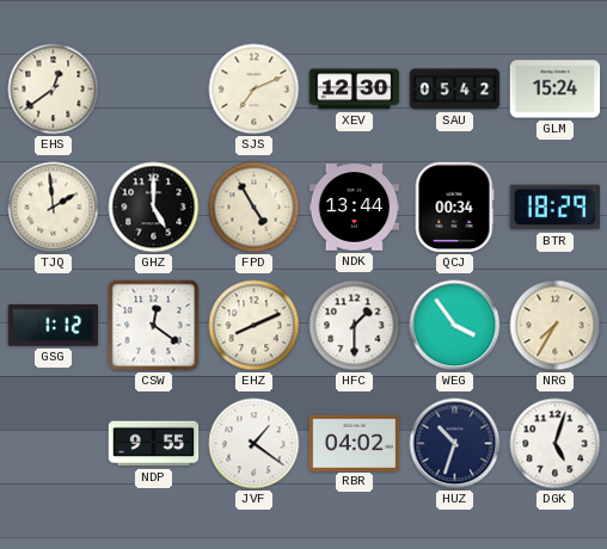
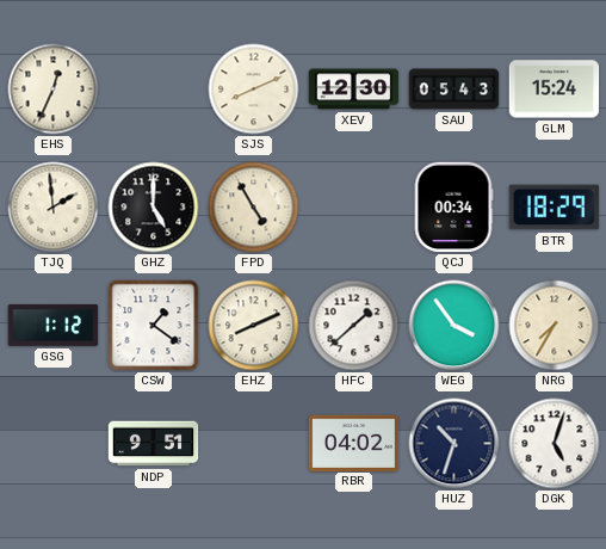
EHS: 12:39 -> 12:34
SJS: 7:11 -> 8:11
SAU: 05:42 -> 05:43
NDK: 13:44 -> none
CSW: 12:21 -> 1:21
HFC: 1:30 -> 1:38
NDP: 9:55 -> 9:51
JVF: 1:21 -> none
